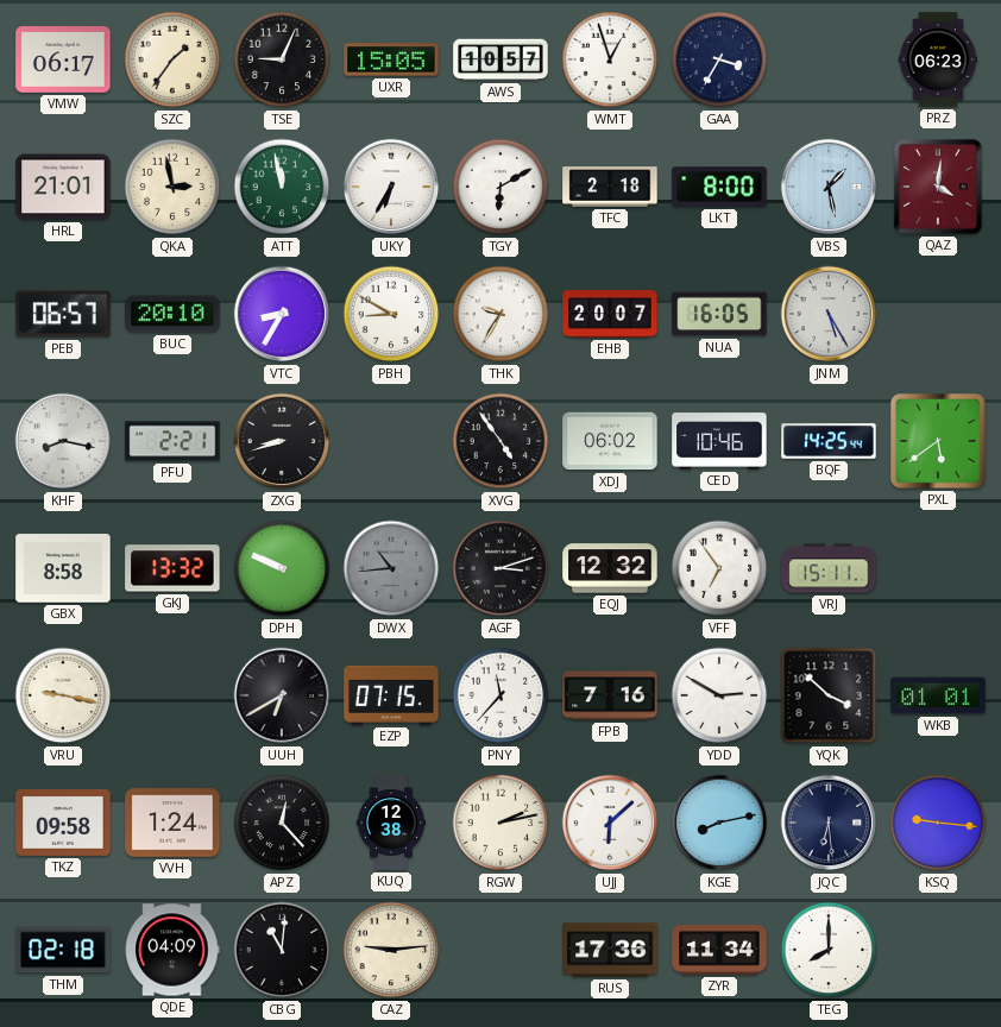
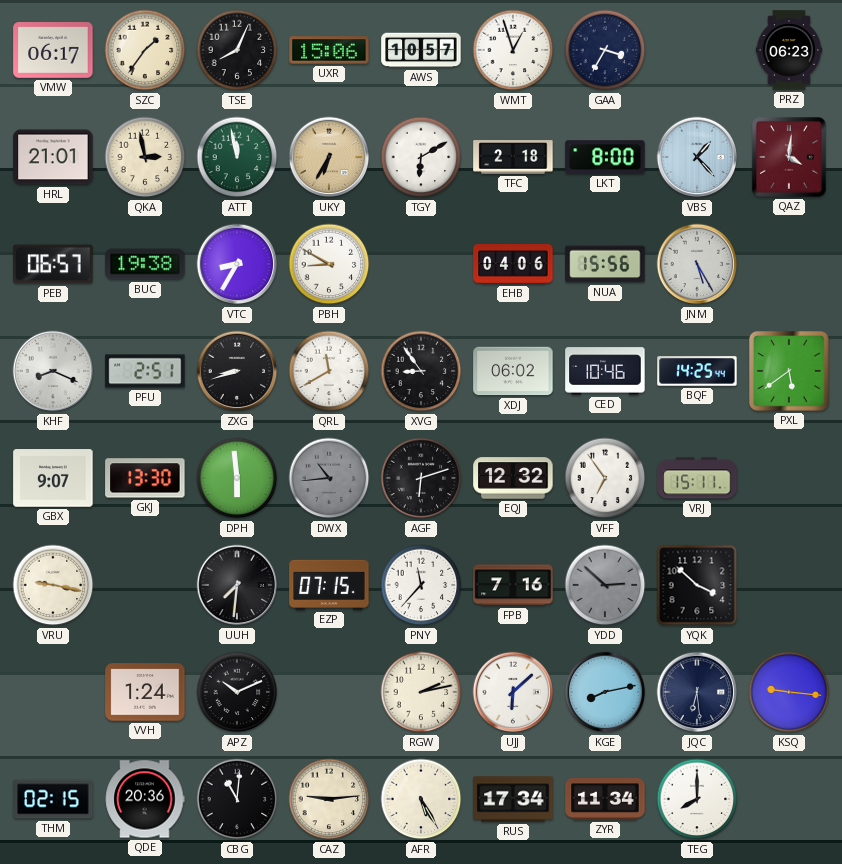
TSE: 9:04 -> 8:04
UXR: 15:05 -> 15:06
UKY dial: white -> champagne
VBS: 1:28 -> 1:23
BUC: 20:10 -> 19:38
THK: 9:35 -> none
EHB: 20:07 -> 04:06
NUA: 16:05 -> 15:56
KHF: 8:17 -> 8:19
PFU: 2:21 -> 2:51
QRL: none -> 11:40
XVG: 4:54 -> 8:54
GBX: 8:58 -> 9:07
GKJ: 13:32 -> 13:30
DPH: 9:49 -> 5:59
AGF: 3:12 -> 6:12
UUH: 6:40 -> 7:31
YDD: 2:50 -> 2:52
YDD dial: white -> grey
WKB: 01:01 -> none
TKZ: 09:58 -> none
APZ: 12:23 -> 10:11
KUQ: 12:38 -> none
THM: 02:18 -> 02:15
QDE: 04:09 -> 20:36
AFR: none -> 5:25
RUS: 17:36 -> 17:34
